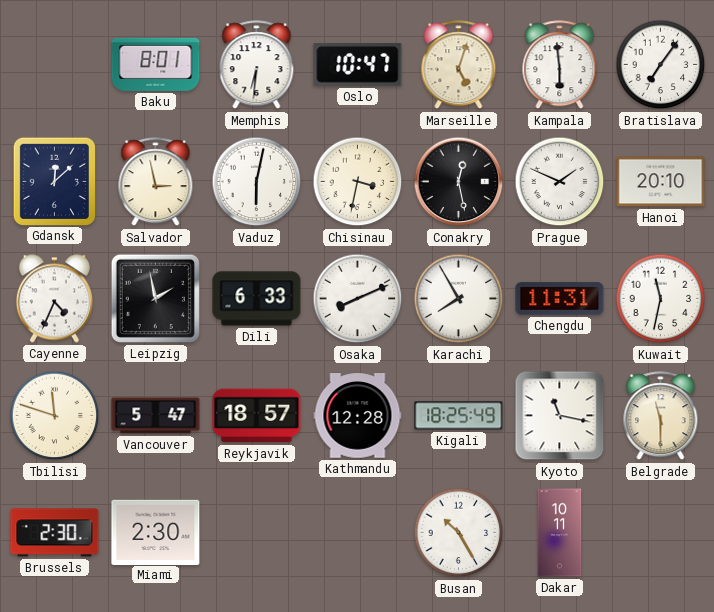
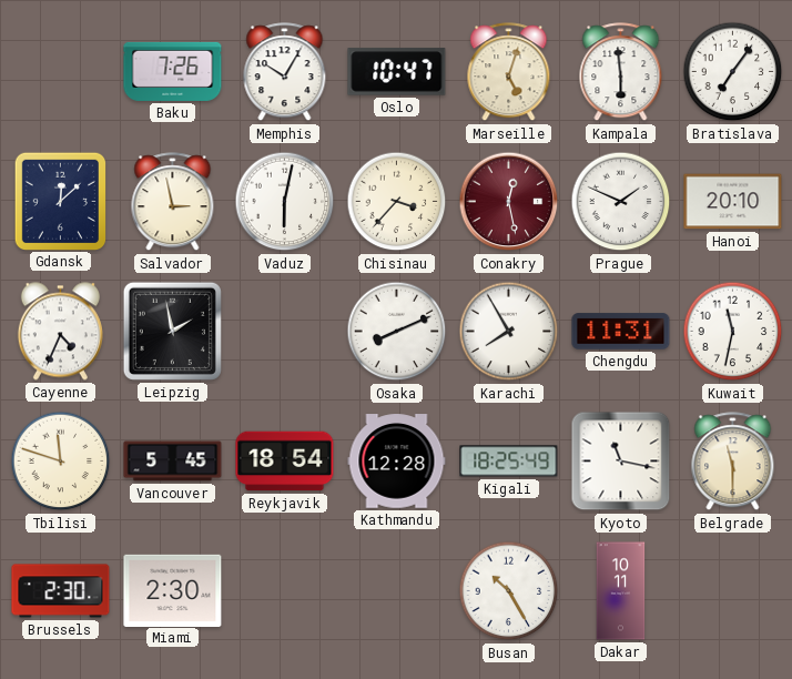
Baku: 8:01 -> 7:26
Memphis: 6:31 -> 10:05
Chisinau: 3:32 -> 3:37
Conakry dial: black -> burgundy
Dili: 6:33 -> none
Vancouver: 5:47 -> 5:45
Reykjavik: 18:57 -> 18:54
